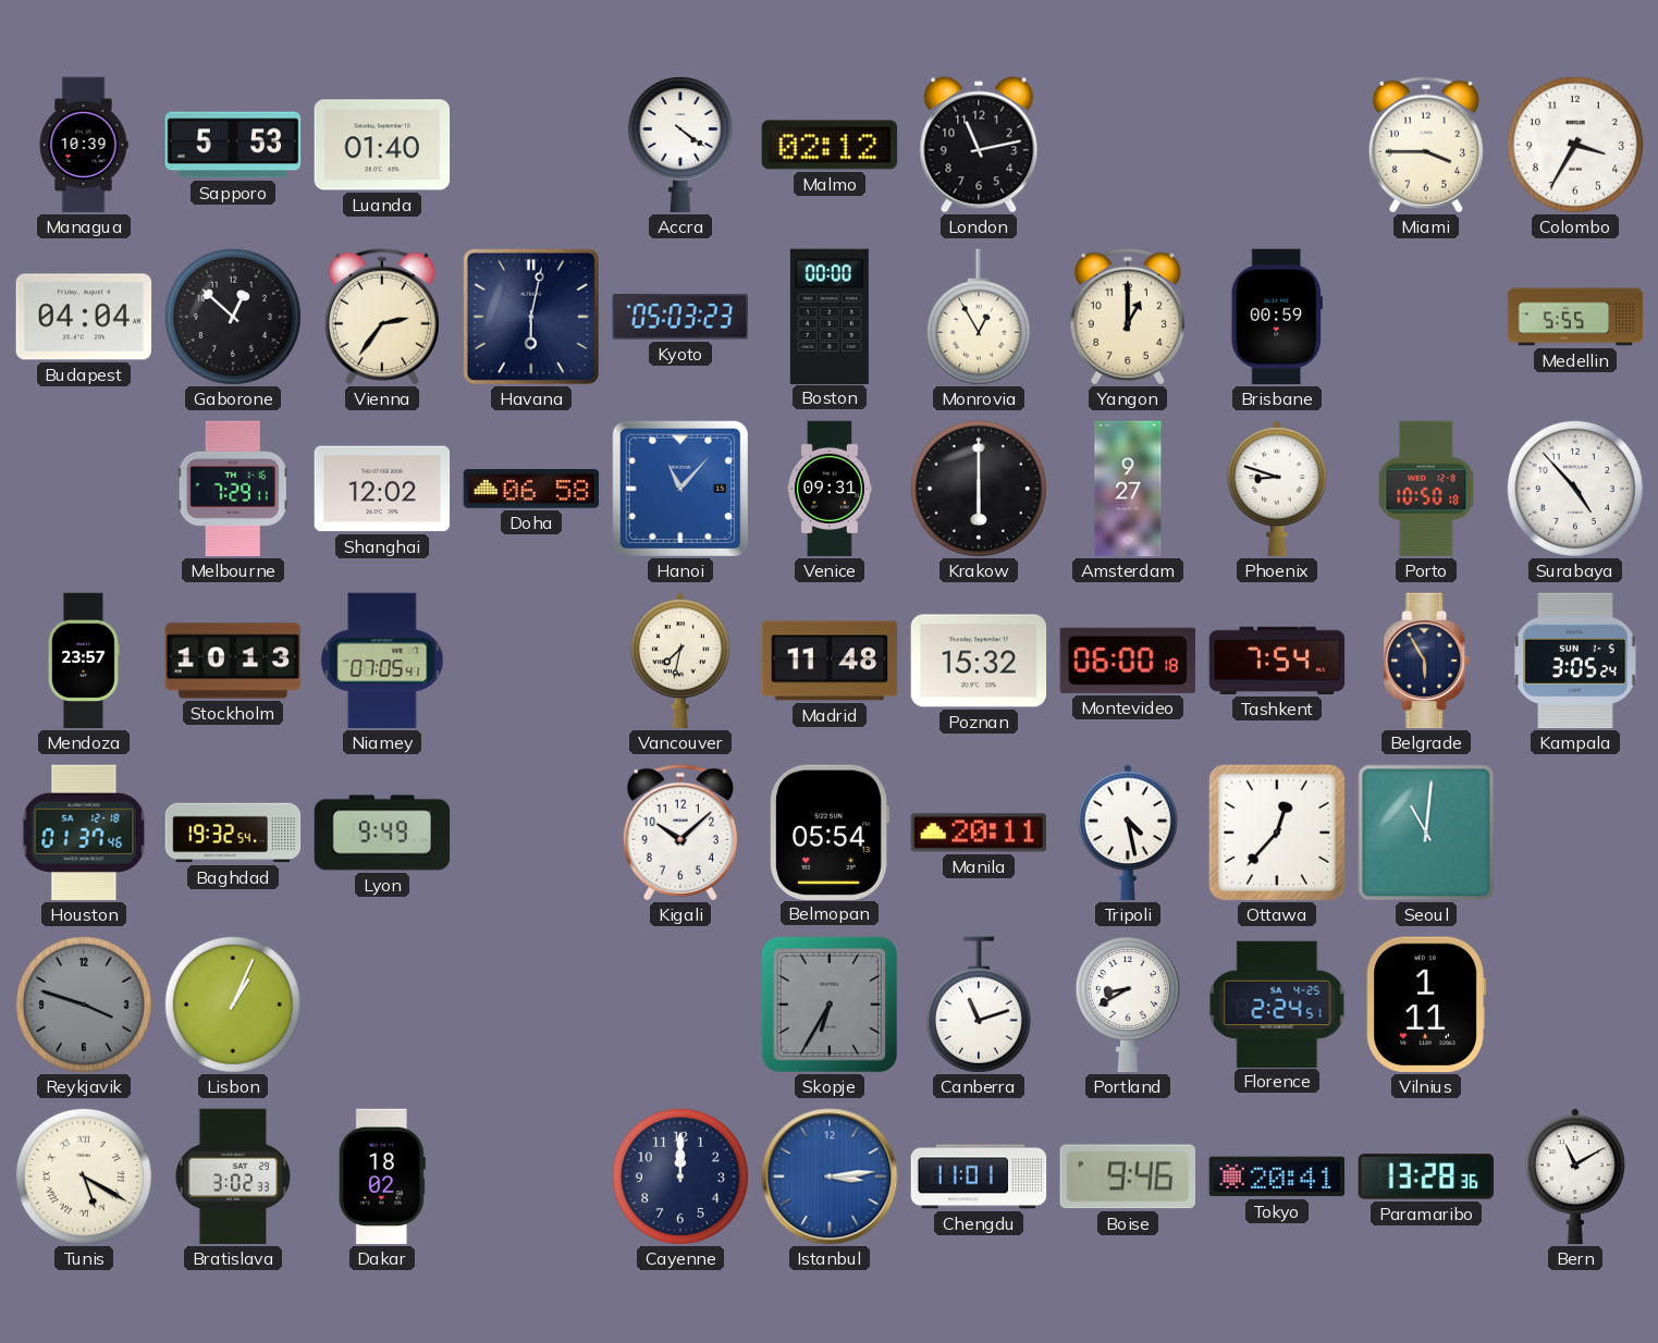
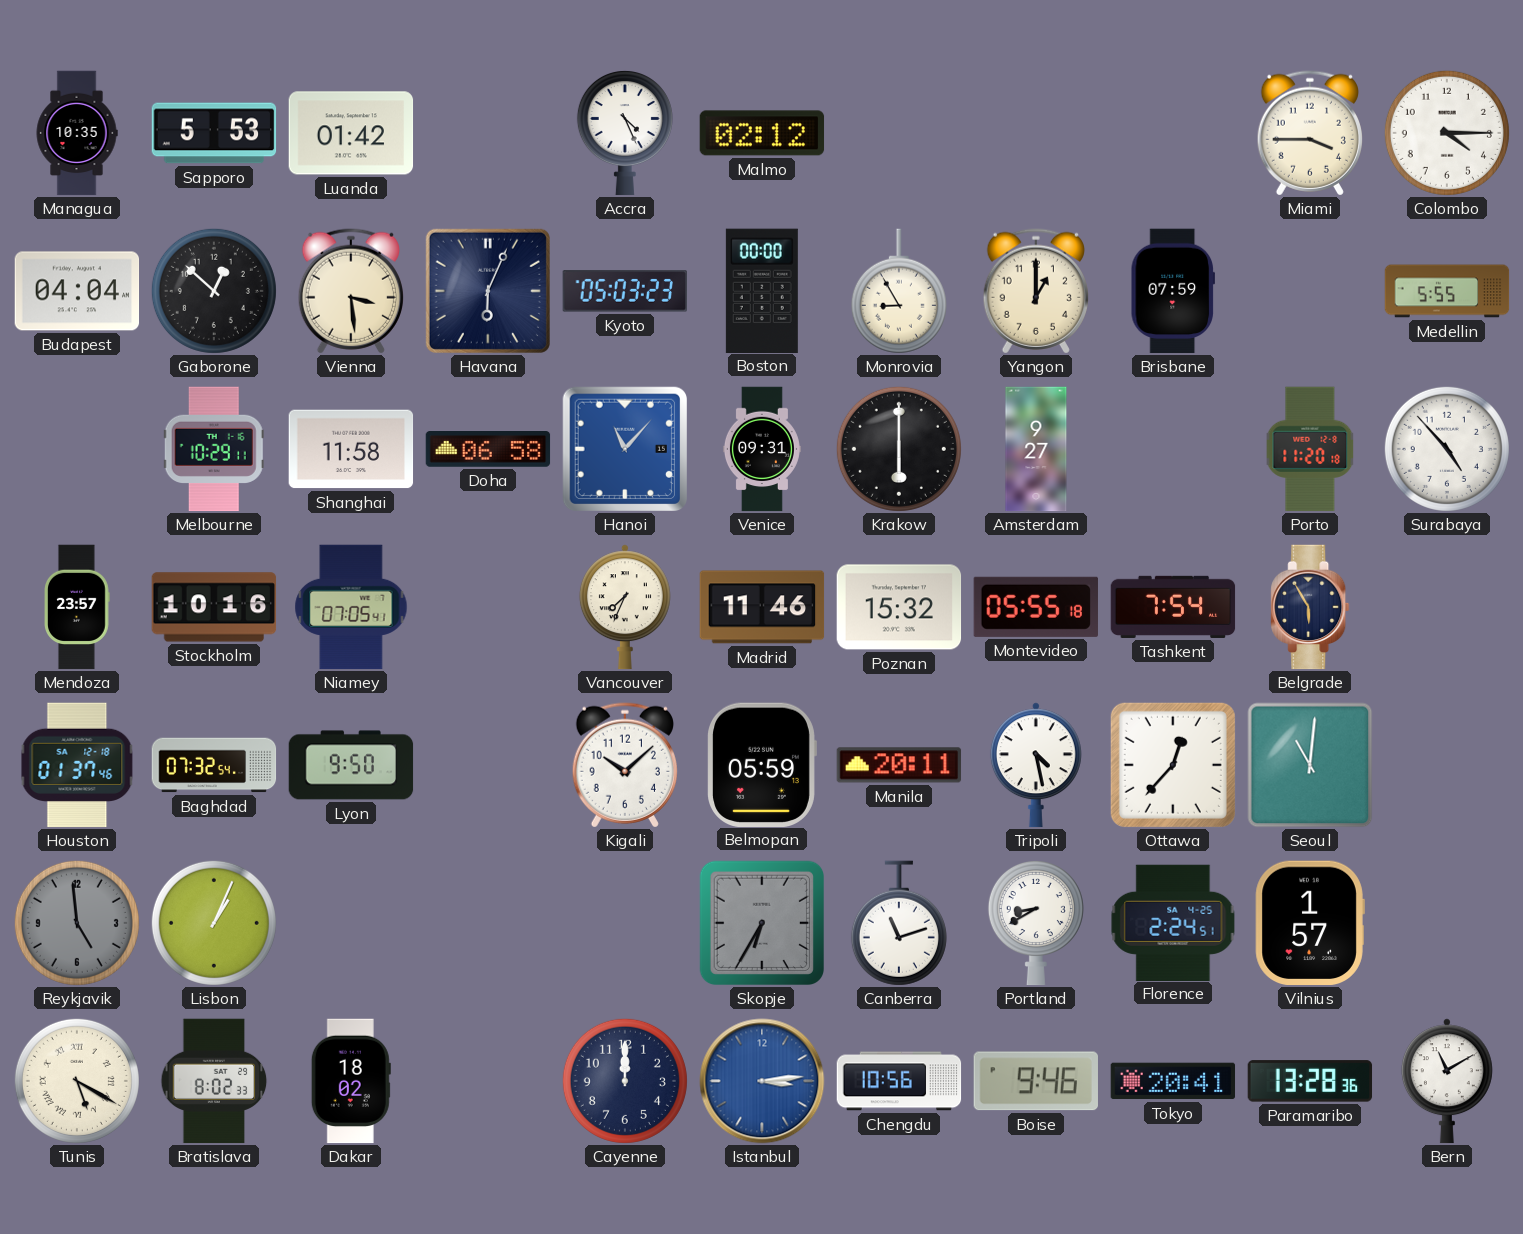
Managua: 10:39 -> 10:35
Luanda: 01:40 -> 01:42
Accra: 4:21 -> 4:26
London: 11:13 -> none
Colombo: 3:35 -> 4:15
Vienna: 2:36 -> 3:29
Havana: 6:02 -> 6:04
Monrovia: 12:55 -> 8:55
Brisbane: 00:59 -> 07:59
Melbourne: 7:29 -> 10:29
Shanghai: 12:02 -> 11:58
Phoenix: 8:48 -> none
Porto: 10:50 -> 11:20
Stockholm: 10:13 -> 10:16
Vancouver: 7:32 -> 7:34
Madrid: 11:48 -> 11:46
Montevideo: 06:00 -> 05:55
Kampala: 3:05 -> none
Baghdad: 19:32 -> 07:32
Lyon: 9:49 -> 9:50
Belmopan: 05:54 -> 05:59
Reykjavik: 3:48 -> 4:59
Vilnius: 1:11 -> 1:57
Bratislava: 3:02 -> 8:02
Chengdu: 11:01 -> 10:56
